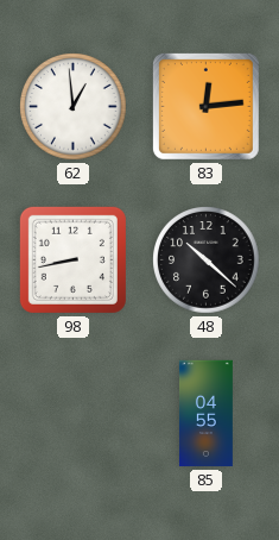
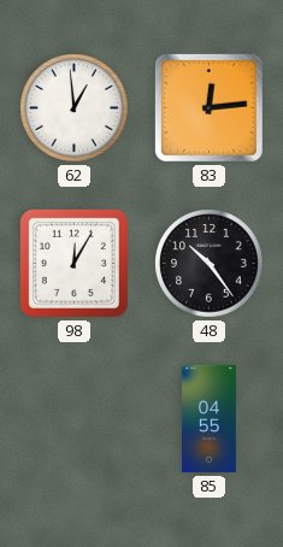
98: 8:43 -> 12:05
48: 10:22 -> 10:24
